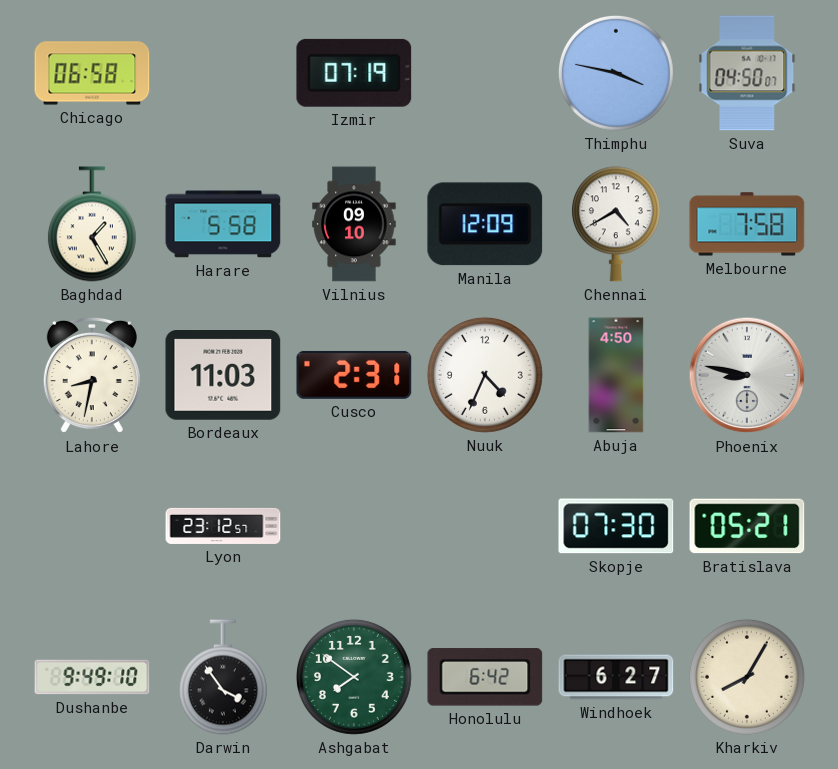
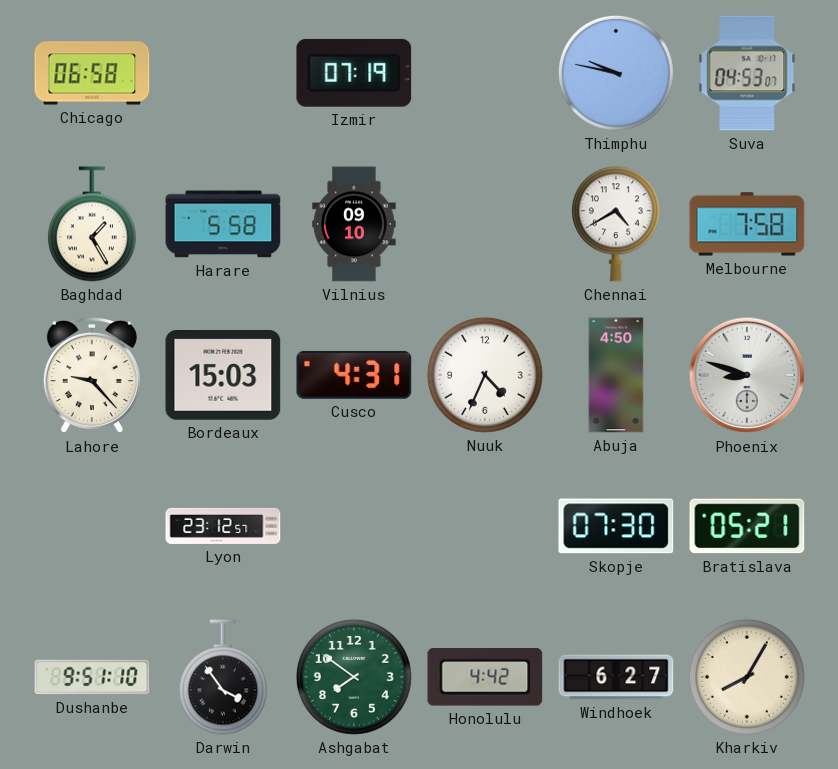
Thimphu: 3:47 -> 9:47
Suva: 04:50 -> 04:53
Manila: 12:09 -> none
Lahore: 8:32 -> 9:23
Bordeaux: 11:03 -> 15:03
Cusco: 2:31 -> 4:31
Phoenix: 8:47 -> 8:48
Dushanbe: 9:49 -> 9:51
Honolulu: 6:42 -> 4:42
